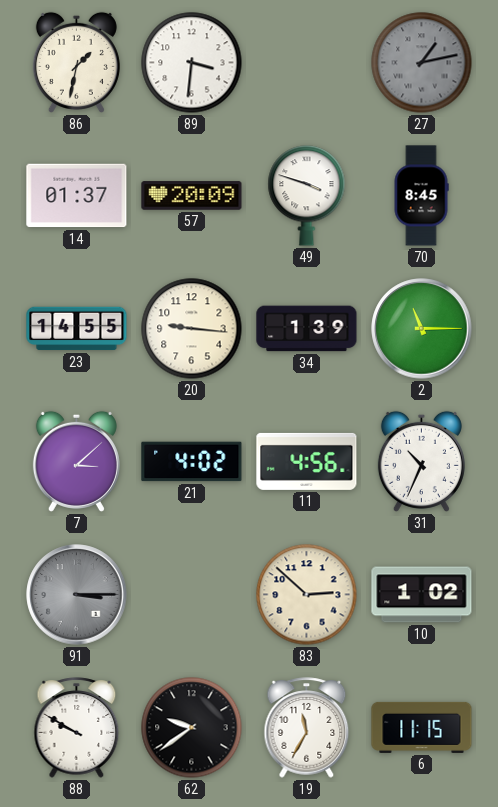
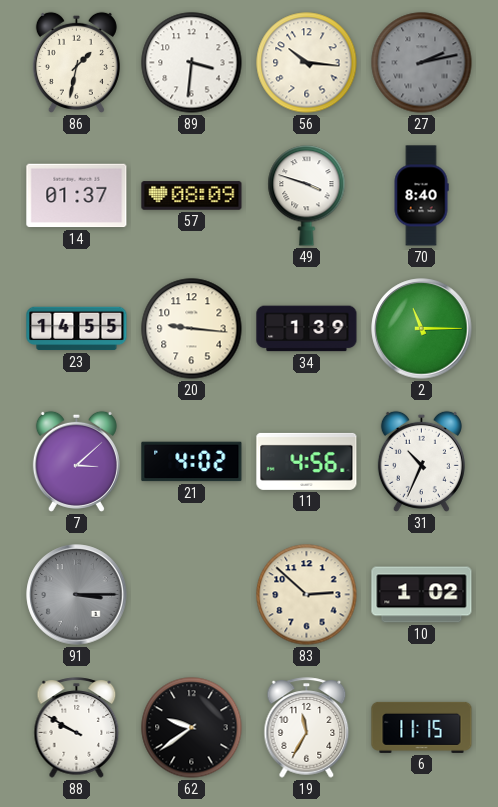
56: none -> 10:16
27: 1:13 -> 2:13
57: 20:09 -> 08:09
70: 8:45 -> 8:40
